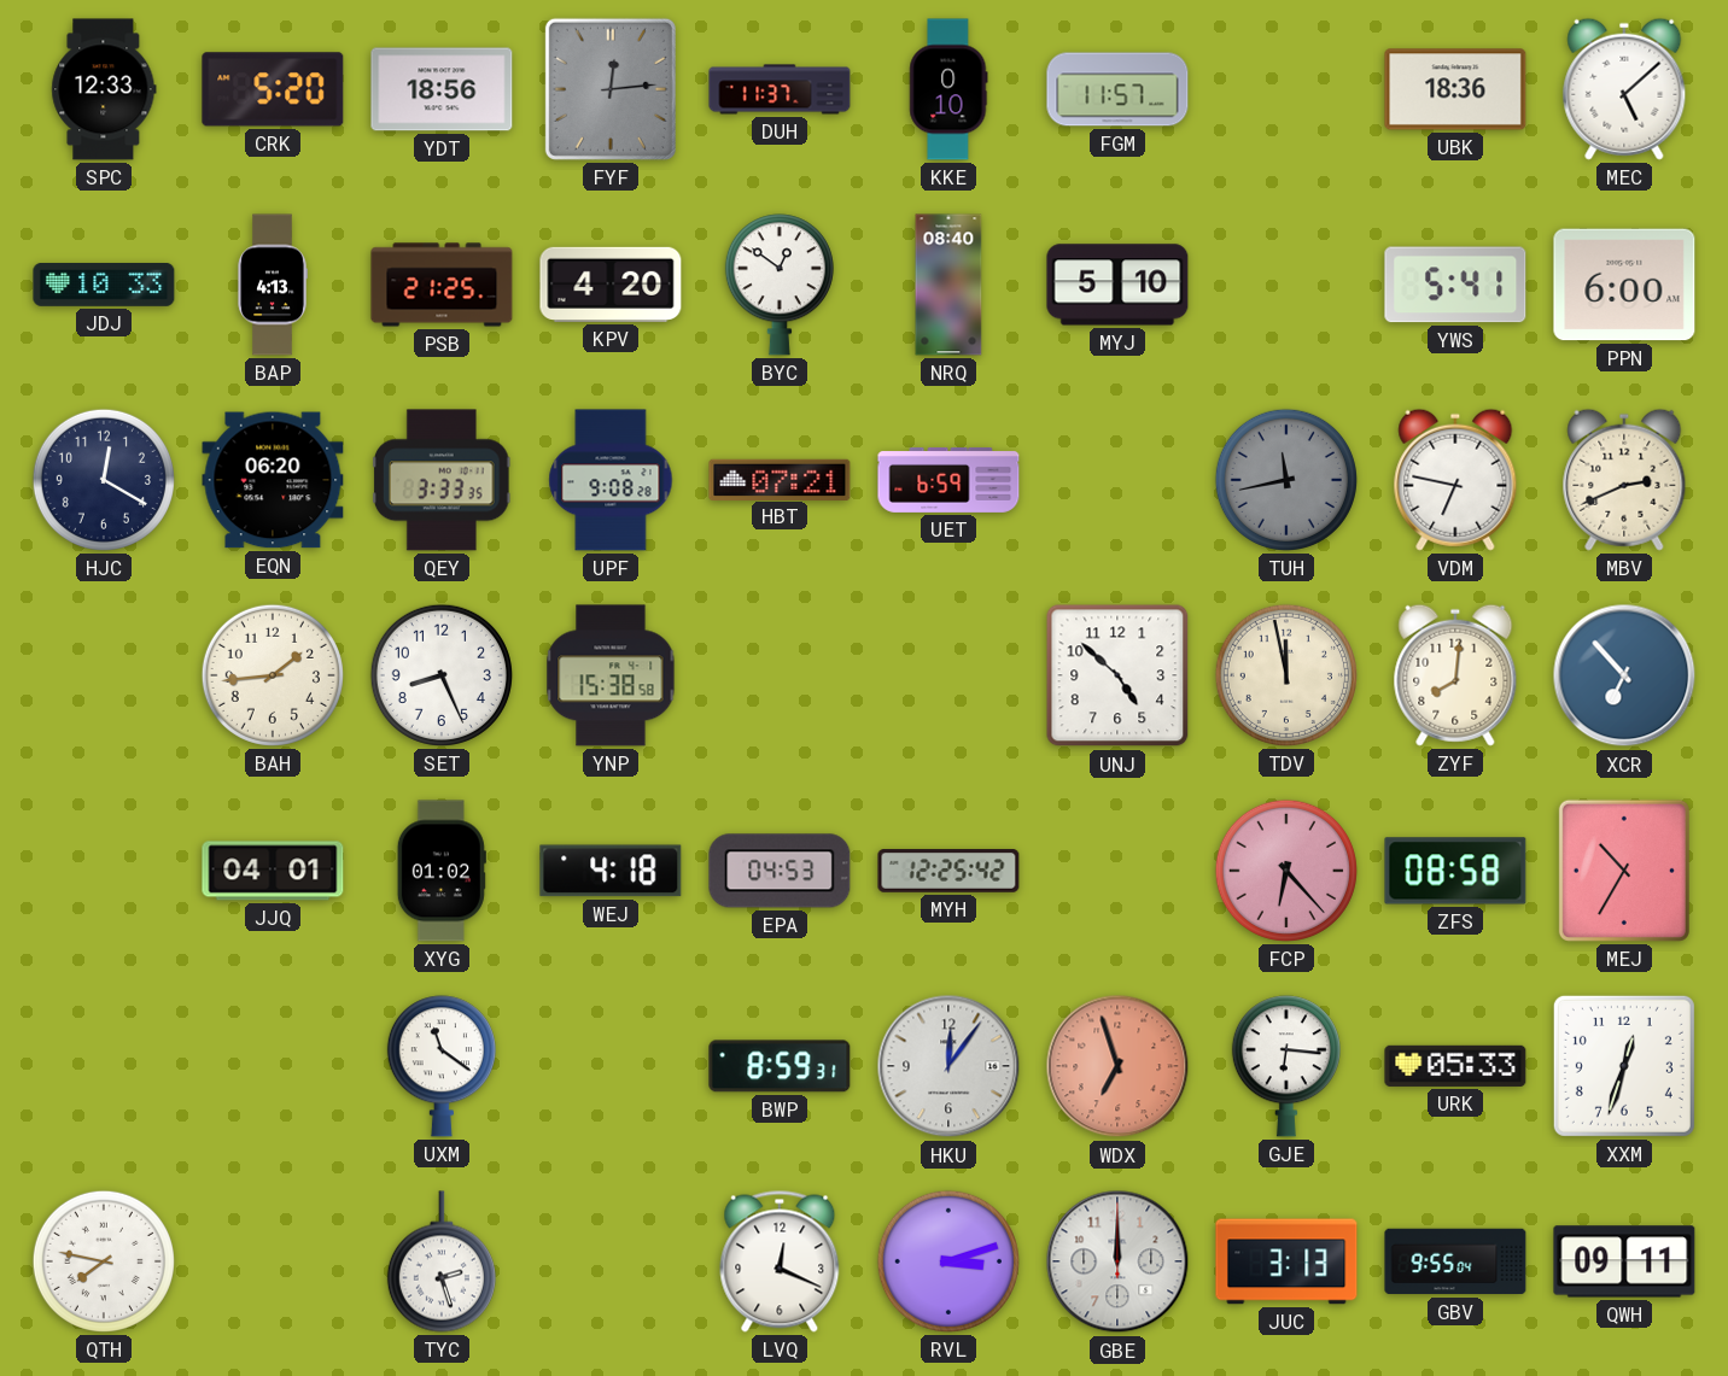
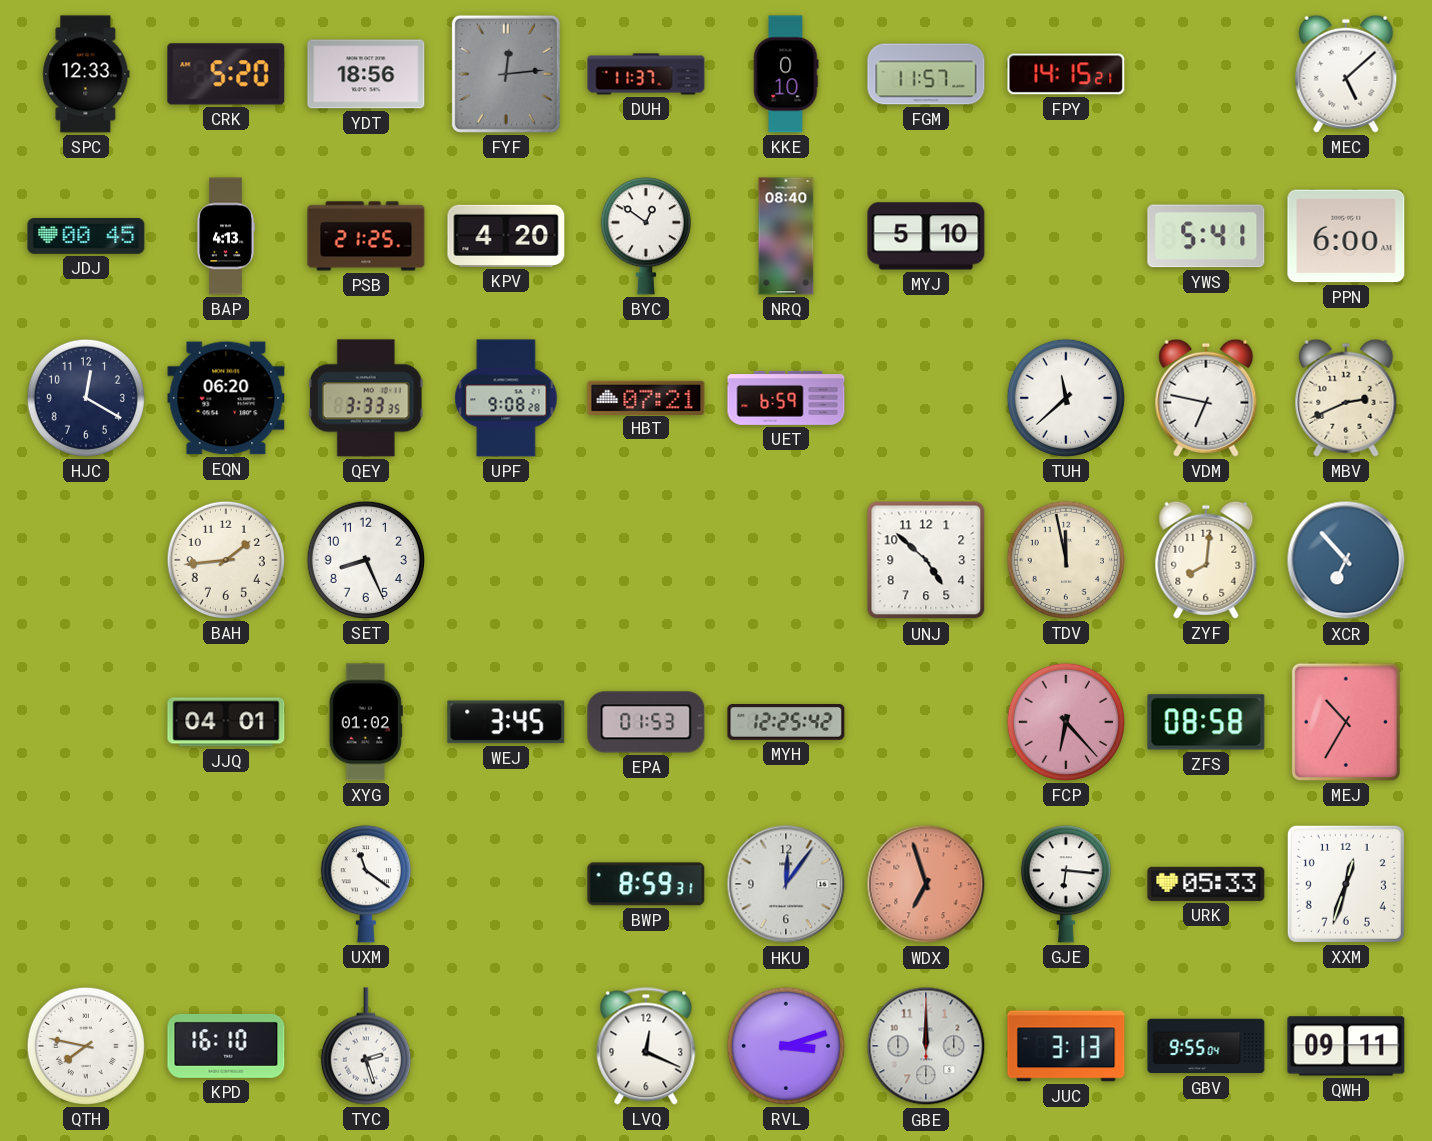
FPY: none -> 14:15
UBK: 18:36 -> none
JDJ: 10:33 -> 00:45
TUH: 11:43 -> 11:38
TUH dial: grey -> white
YNP: 15:38 -> none
WEJ: 4:18 -> 3:45
EPA: 04:53 -> 01:53
KPD: none -> 16:10
